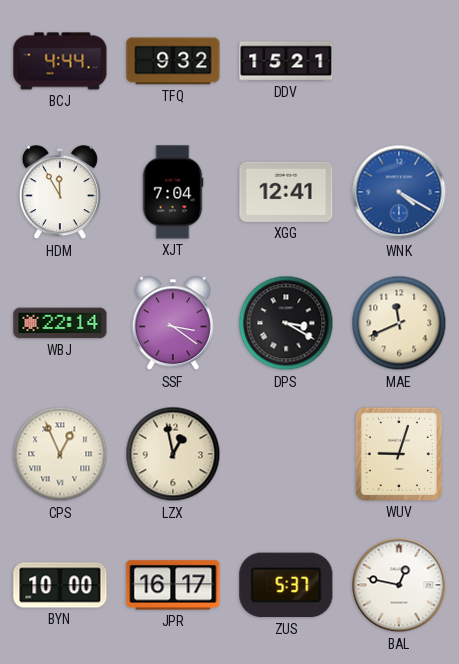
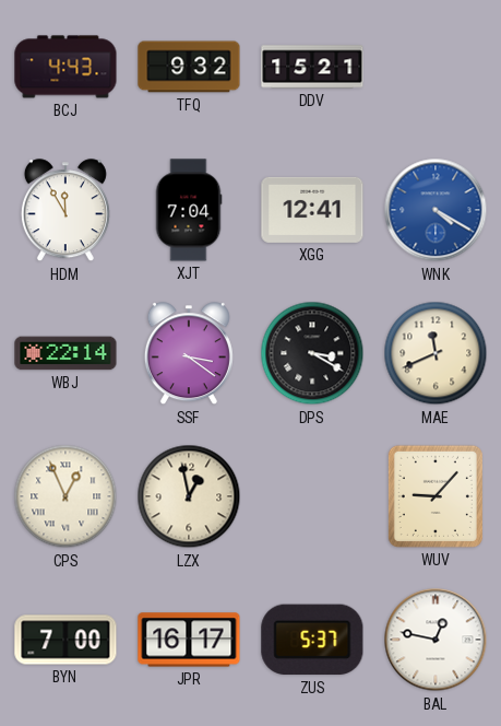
BCJ: 4:44 -> 4:43
WUV: 9:03 -> 9:07
BYN: 10:00 -> 7:00
